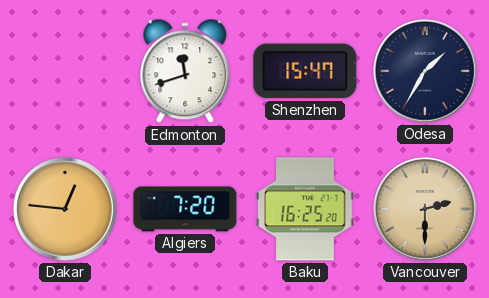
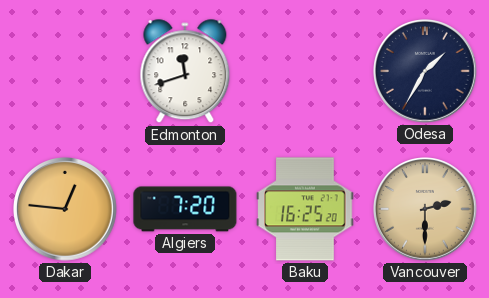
Shenzhen: 15:47 -> none
